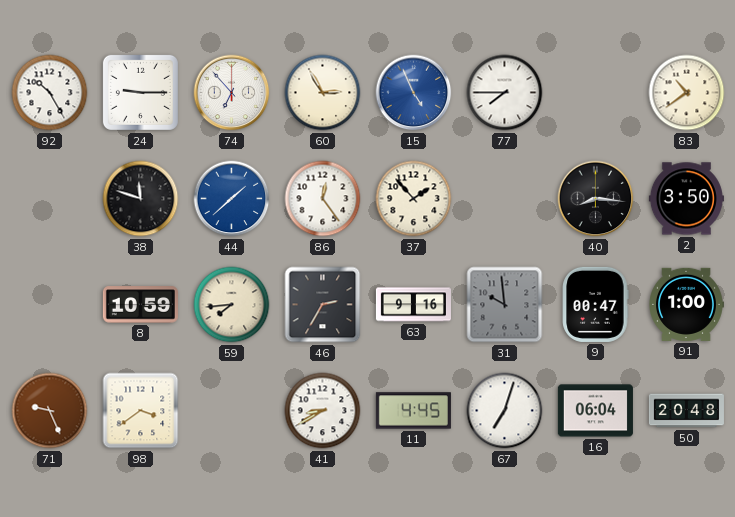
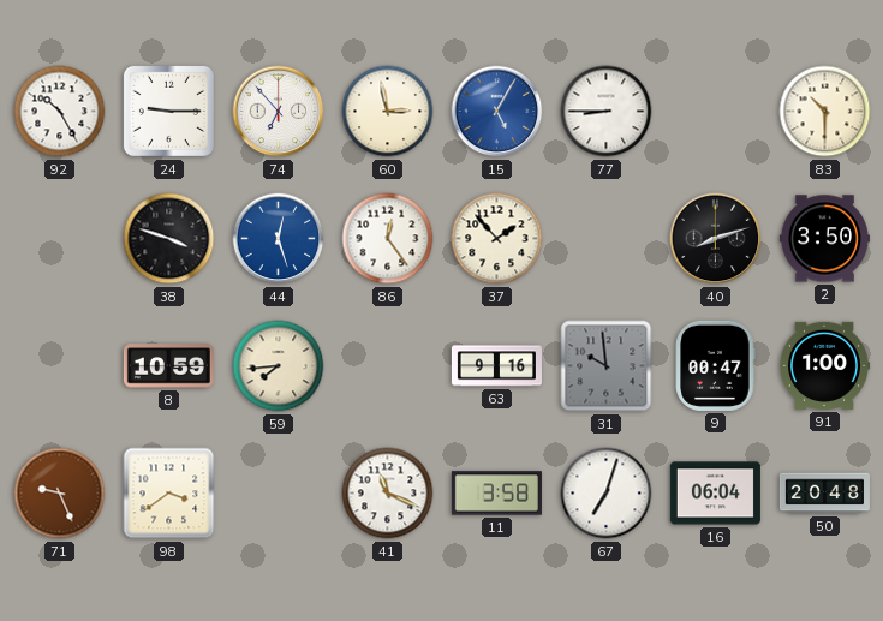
60: 2:55 -> 2:58
15: 4:56 -> 5:05
77: 7:45 -> 8:45
83: 10:39 -> 10:30
38: 11:48 -> 3:48
44: 1:38 -> 12:27
40: 8:16 -> 8:12
46: 2:35 -> none
41: 8:40 -> 11:19
11: 4:45 -> 3:58
